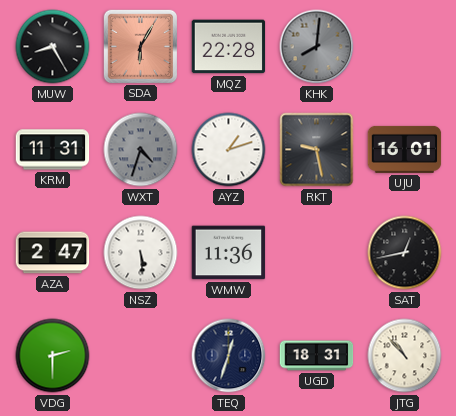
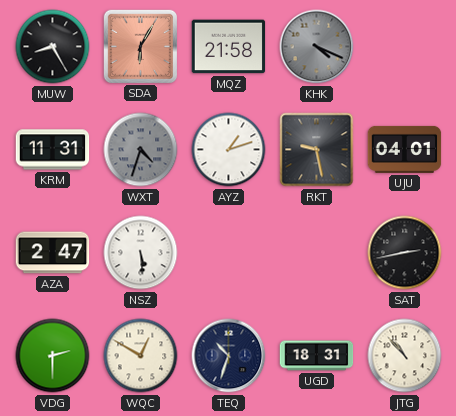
MQZ: 22:28 -> 21:58
KHK: 8:01 -> 4:19
UJU: 16:01 -> 04:01
WMW: 11:36 -> none
SAT: 12:43 -> 2:43
WQC: none -> 12:50
TEQ: 12:33 -> 10:33
